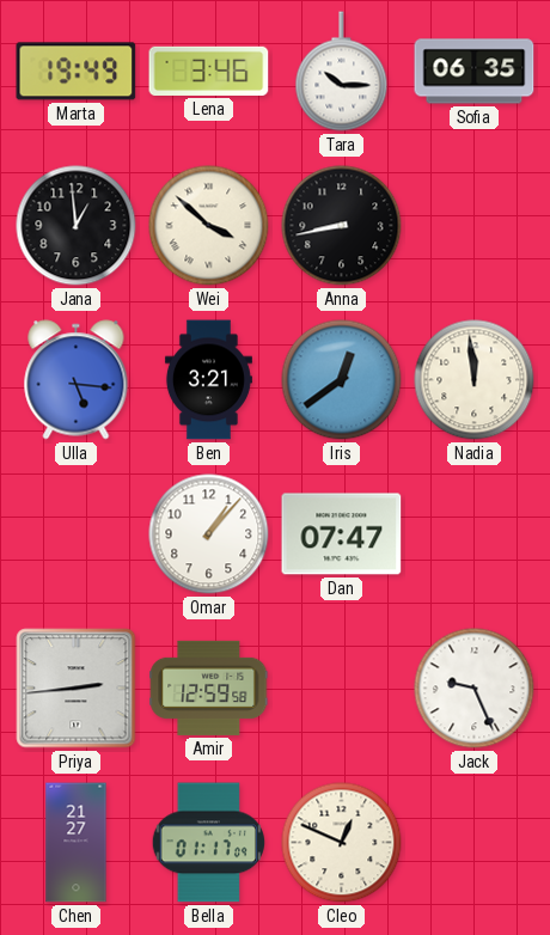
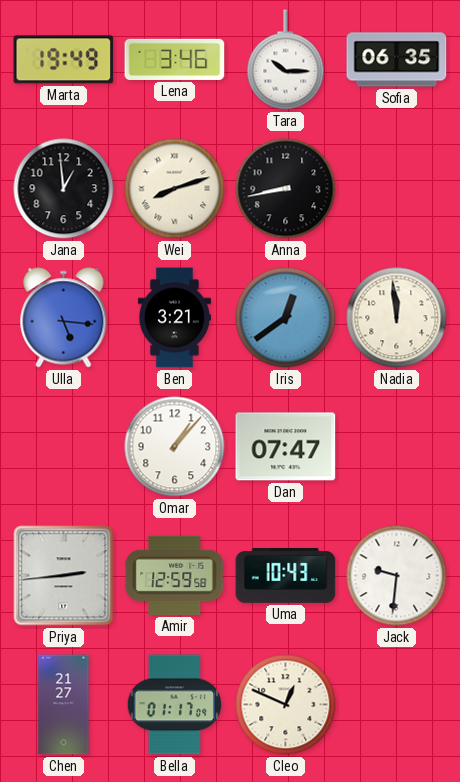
Wei: 3:52 -> 8:12
Uma: none -> 10:43
Jack: 9:26 -> 9:31
